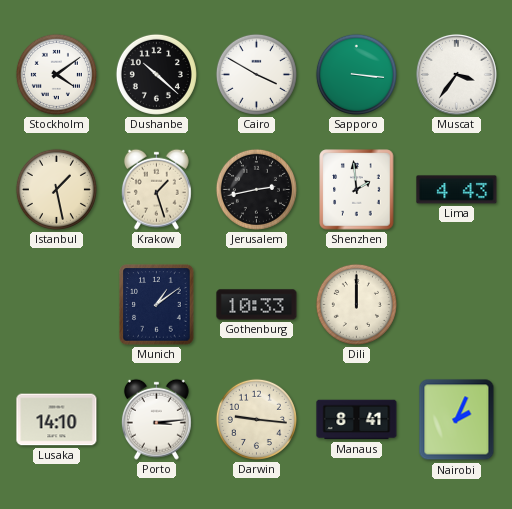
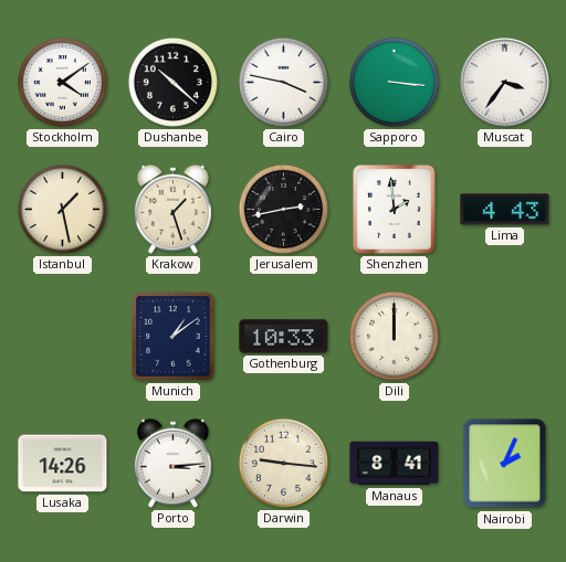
Cairo: 3:50 -> 3:47
Lusaka: 14:10 -> 14:26
